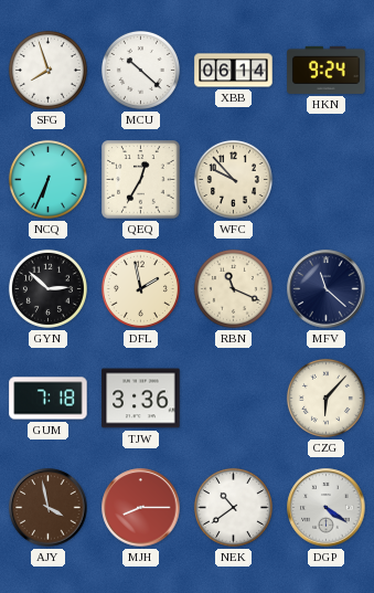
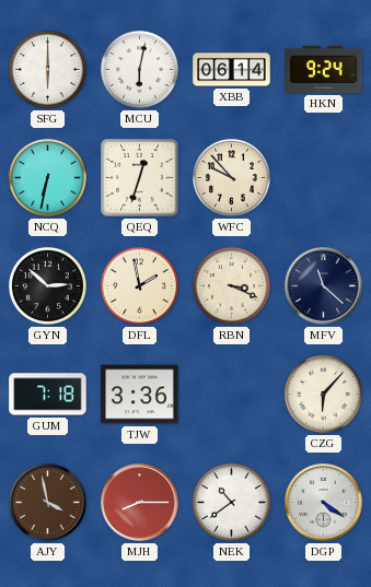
SFG: 7:57 -> 6:00
MCU: 10:22 -> 6:02
NCQ: 6:34 -> 6:32
QEQ: 12:35 -> 12:33
RBN: 11:19 -> 3:19
